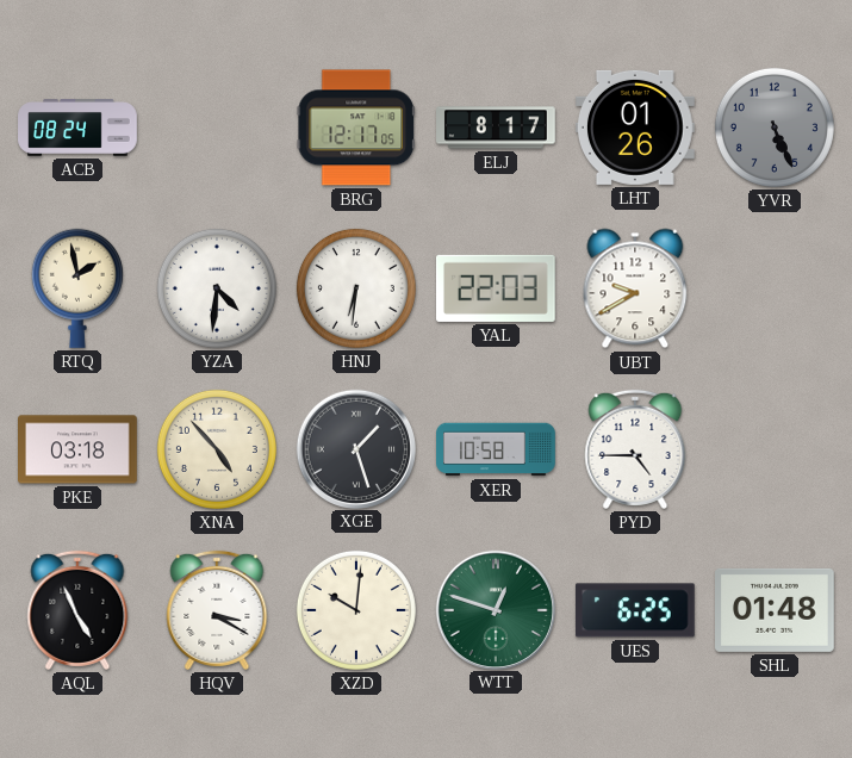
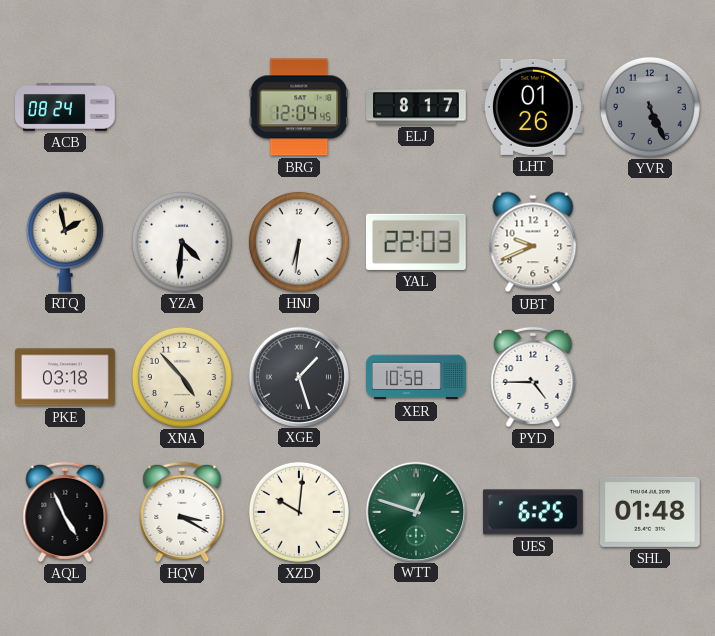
BRG: 12:17 -> 12:04
UBT: 9:40 -> 9:41
